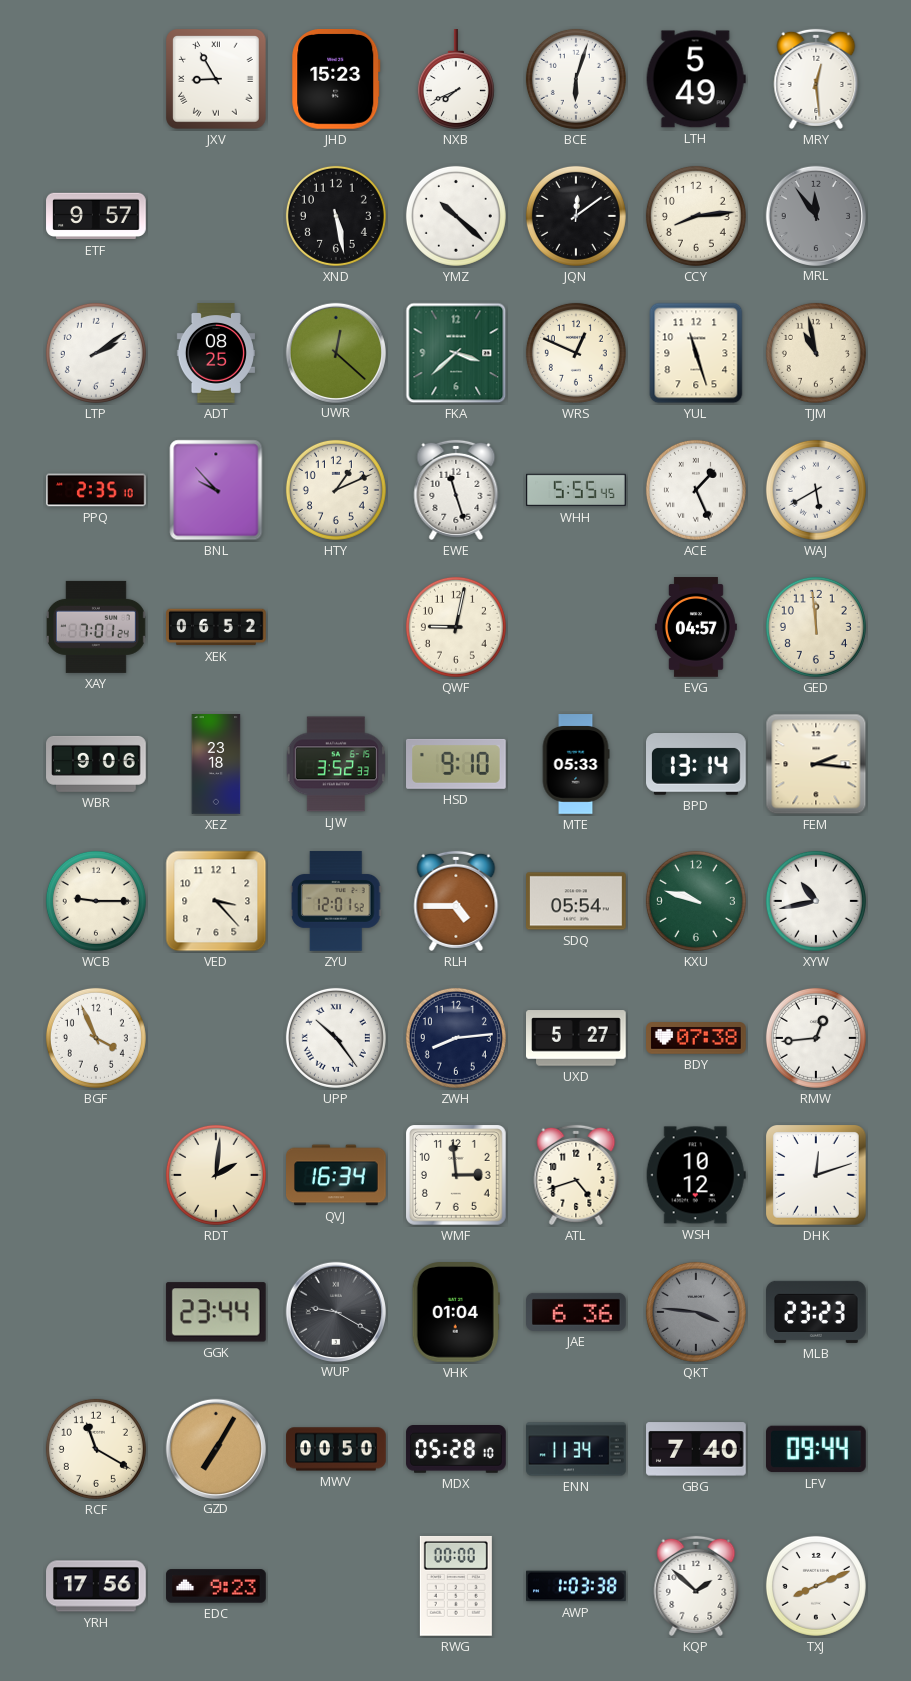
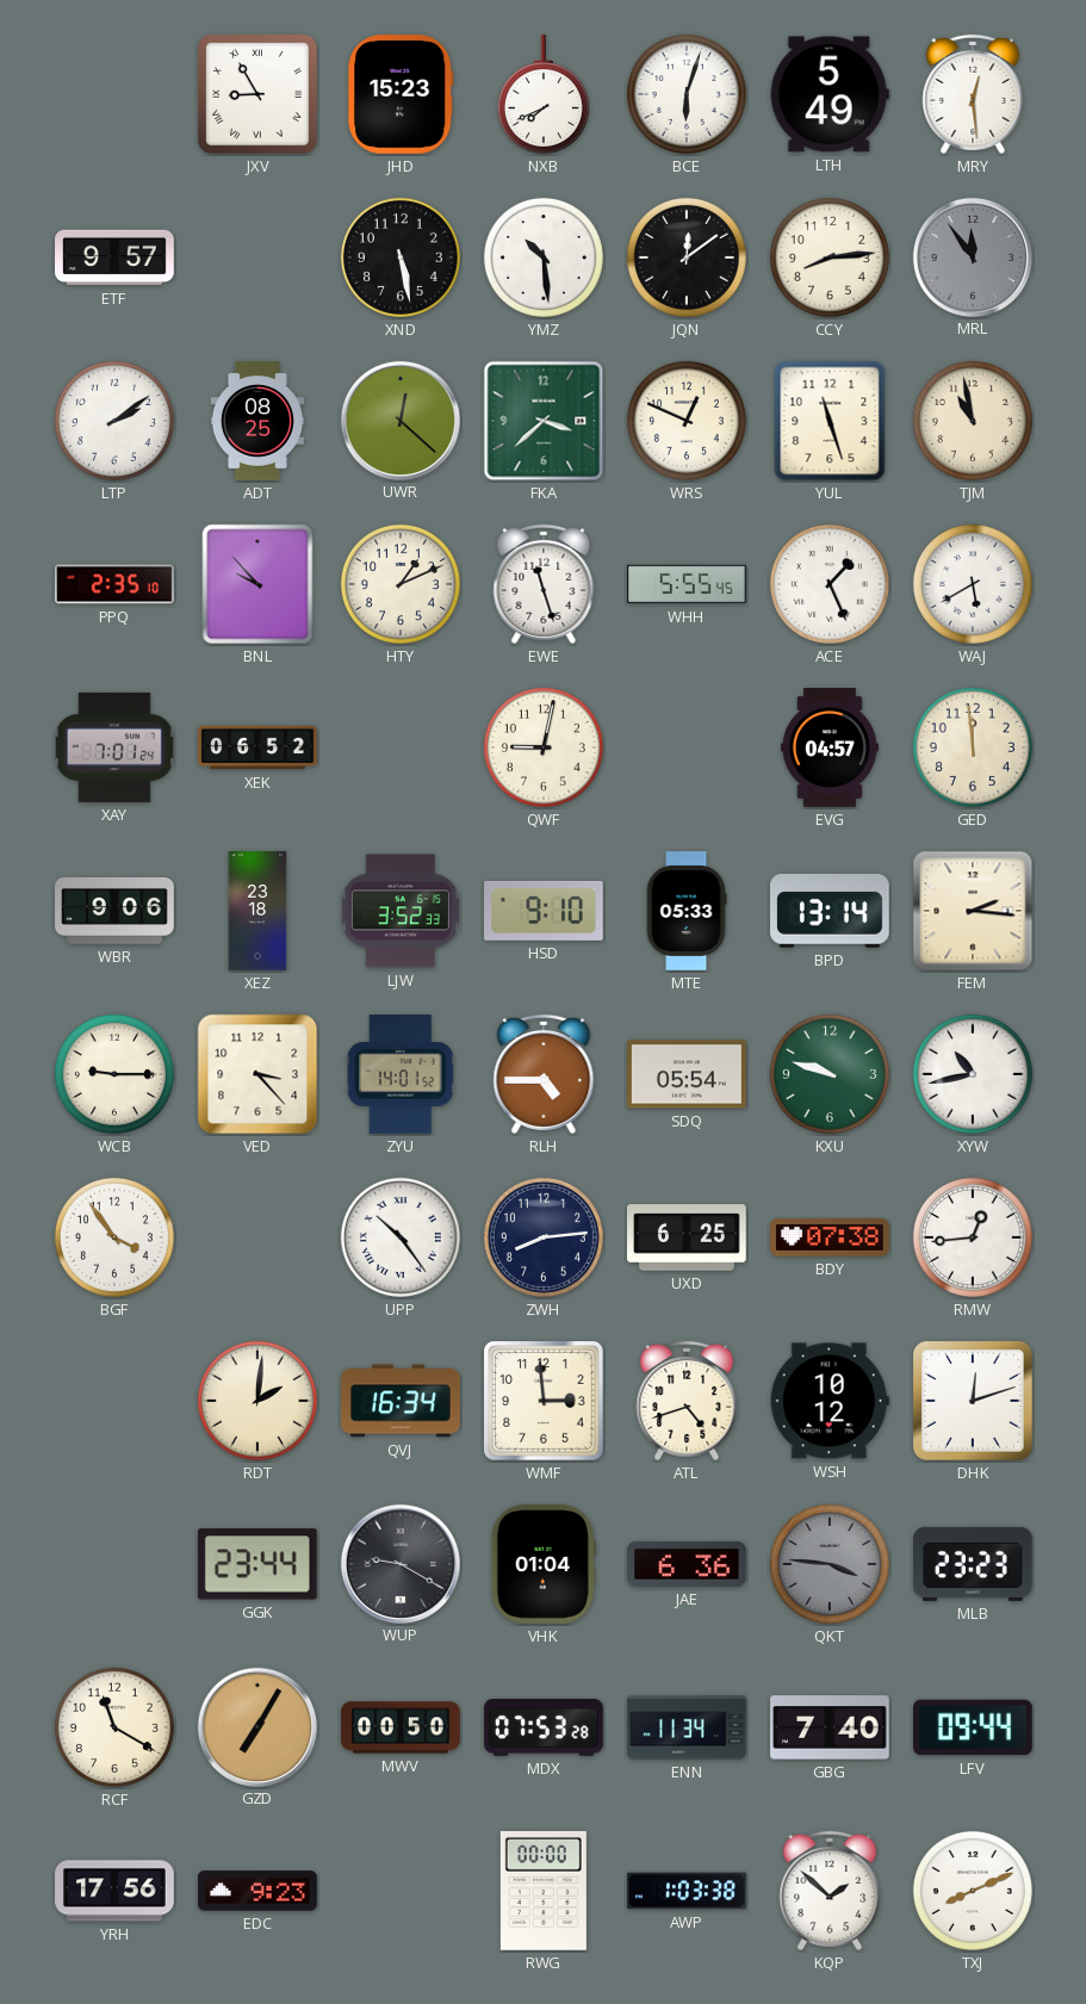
YMZ: 10:22 -> 10:29
ZYU: 12:01 -> 14:01
BGF: 3:56 -> 3:54
UXD: 5:27 -> 6:25
MDX: 05:28 -> 07:53
